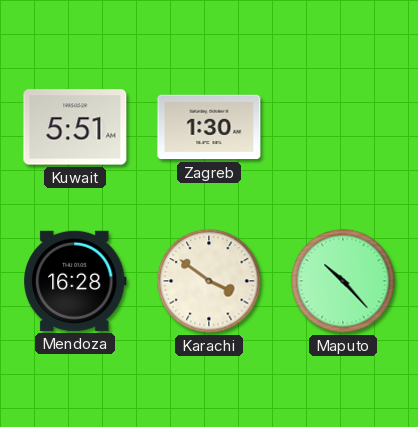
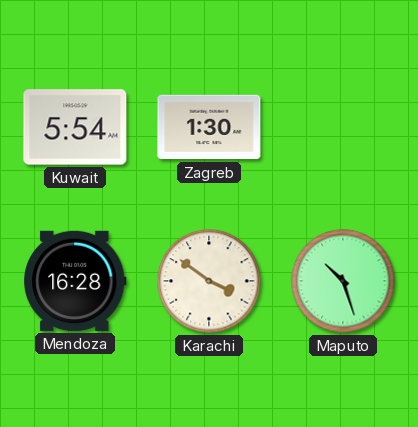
Kuwait: 5:51 -> 5:54
Maputo: 10:23 -> 10:27
